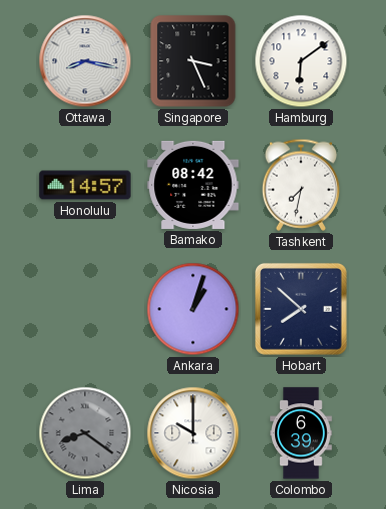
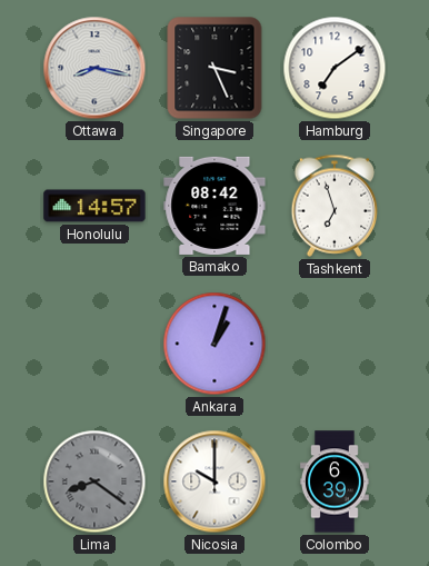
Hamburg: 6:09 -> 7:09
Tashkent: 7:32 -> 6:57
Hobart: 7:52 -> none
